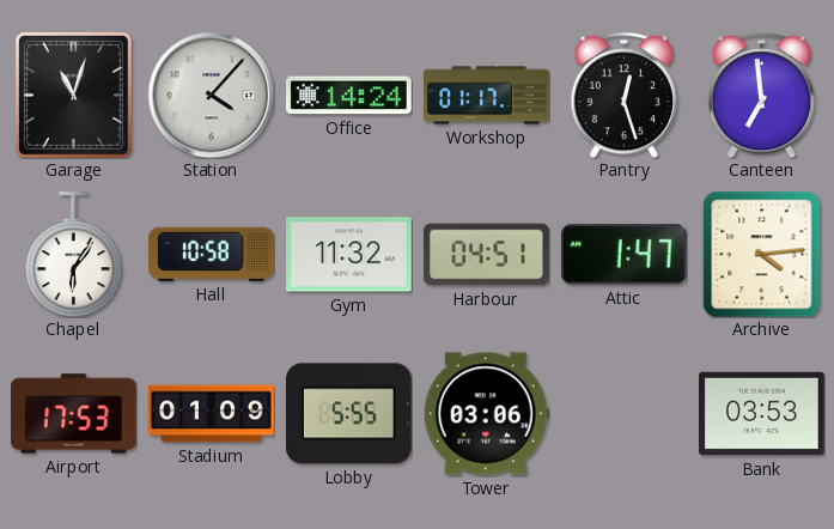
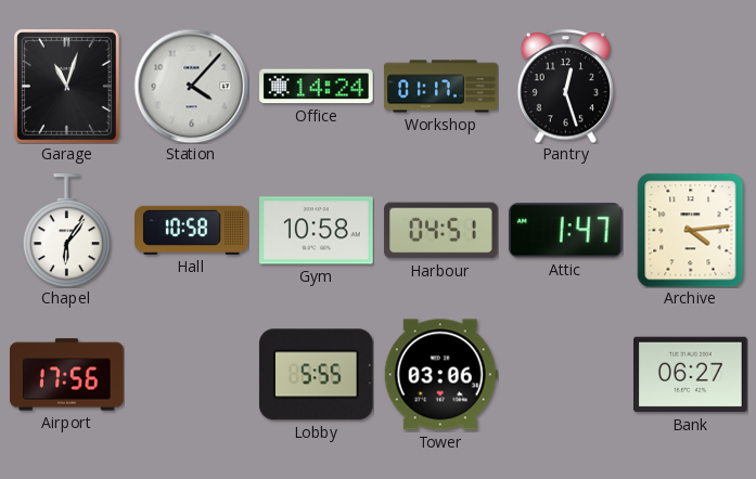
Canteen: 6:59 -> none
Gym: 11:32 -> 10:58
Airport: 17:53 -> 17:56
Stadium: 01:09 -> none
Bank: 03:53 -> 06:27
